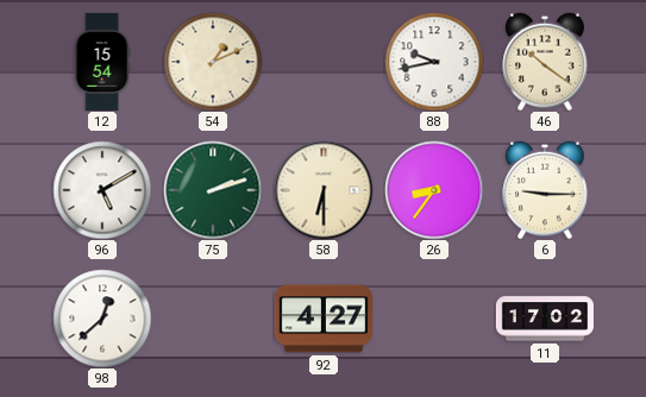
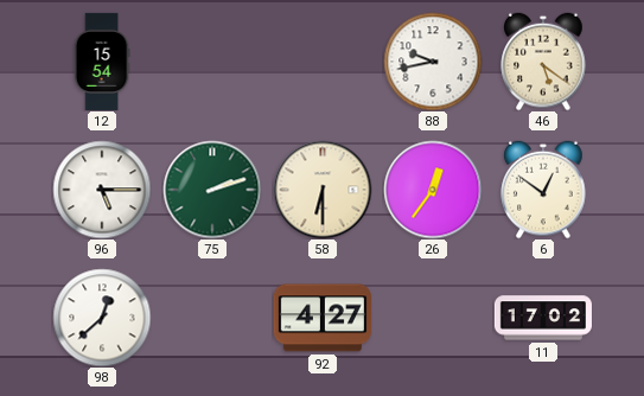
54: 1:11 -> none
46: 10:21 -> 5:21
96: 5:10 -> 5:15
26: 8:36 -> 12:36
6: 9:15 -> 12:51
